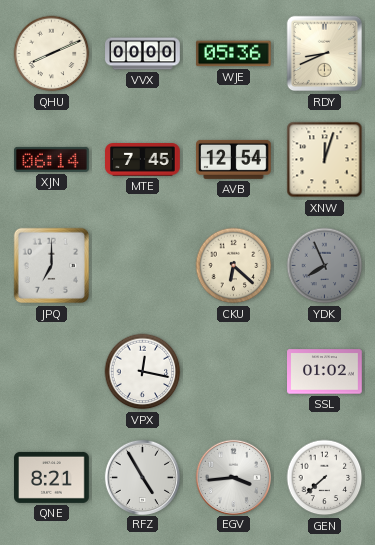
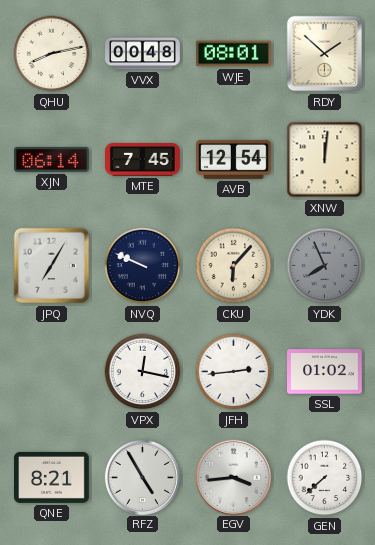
QHU: 8:11 -> 8:13
VVX: 00:00 -> 00:48
WJE: 05:36 -> 08:01
RDY: 8:41 -> 1:52
XNW: 12:03 -> 12:01
JPQ: 7:00 -> 7:05
NVQ: none -> 9:49
CKU: 6:22 -> 6:07
JFH: none -> 2:44
